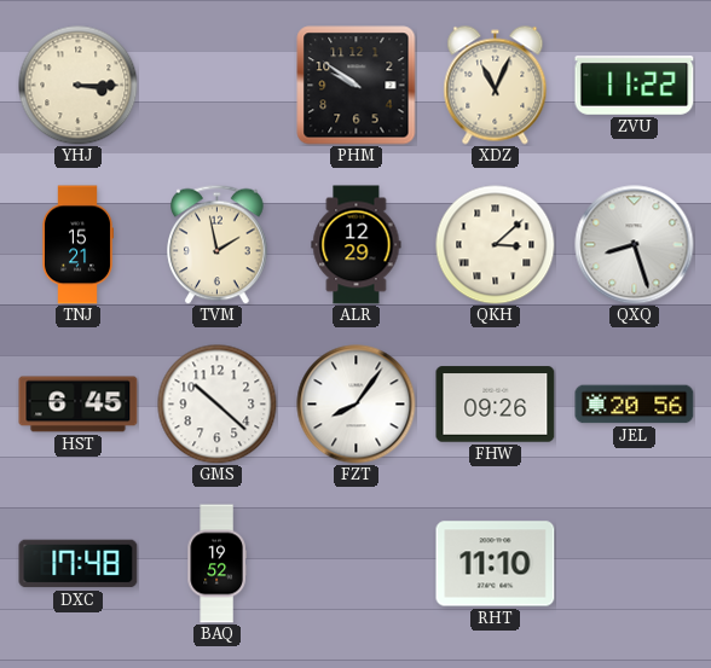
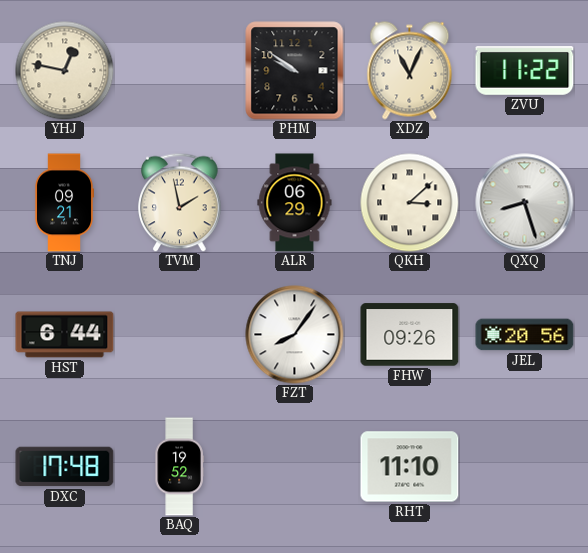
YHJ: 3:15 -> 12:47
TNJ: 15:21 -> 09:21
ALR: 12:29 -> 06:29
HST: 6:45 -> 6:44
GMS: 10:22 -> none
